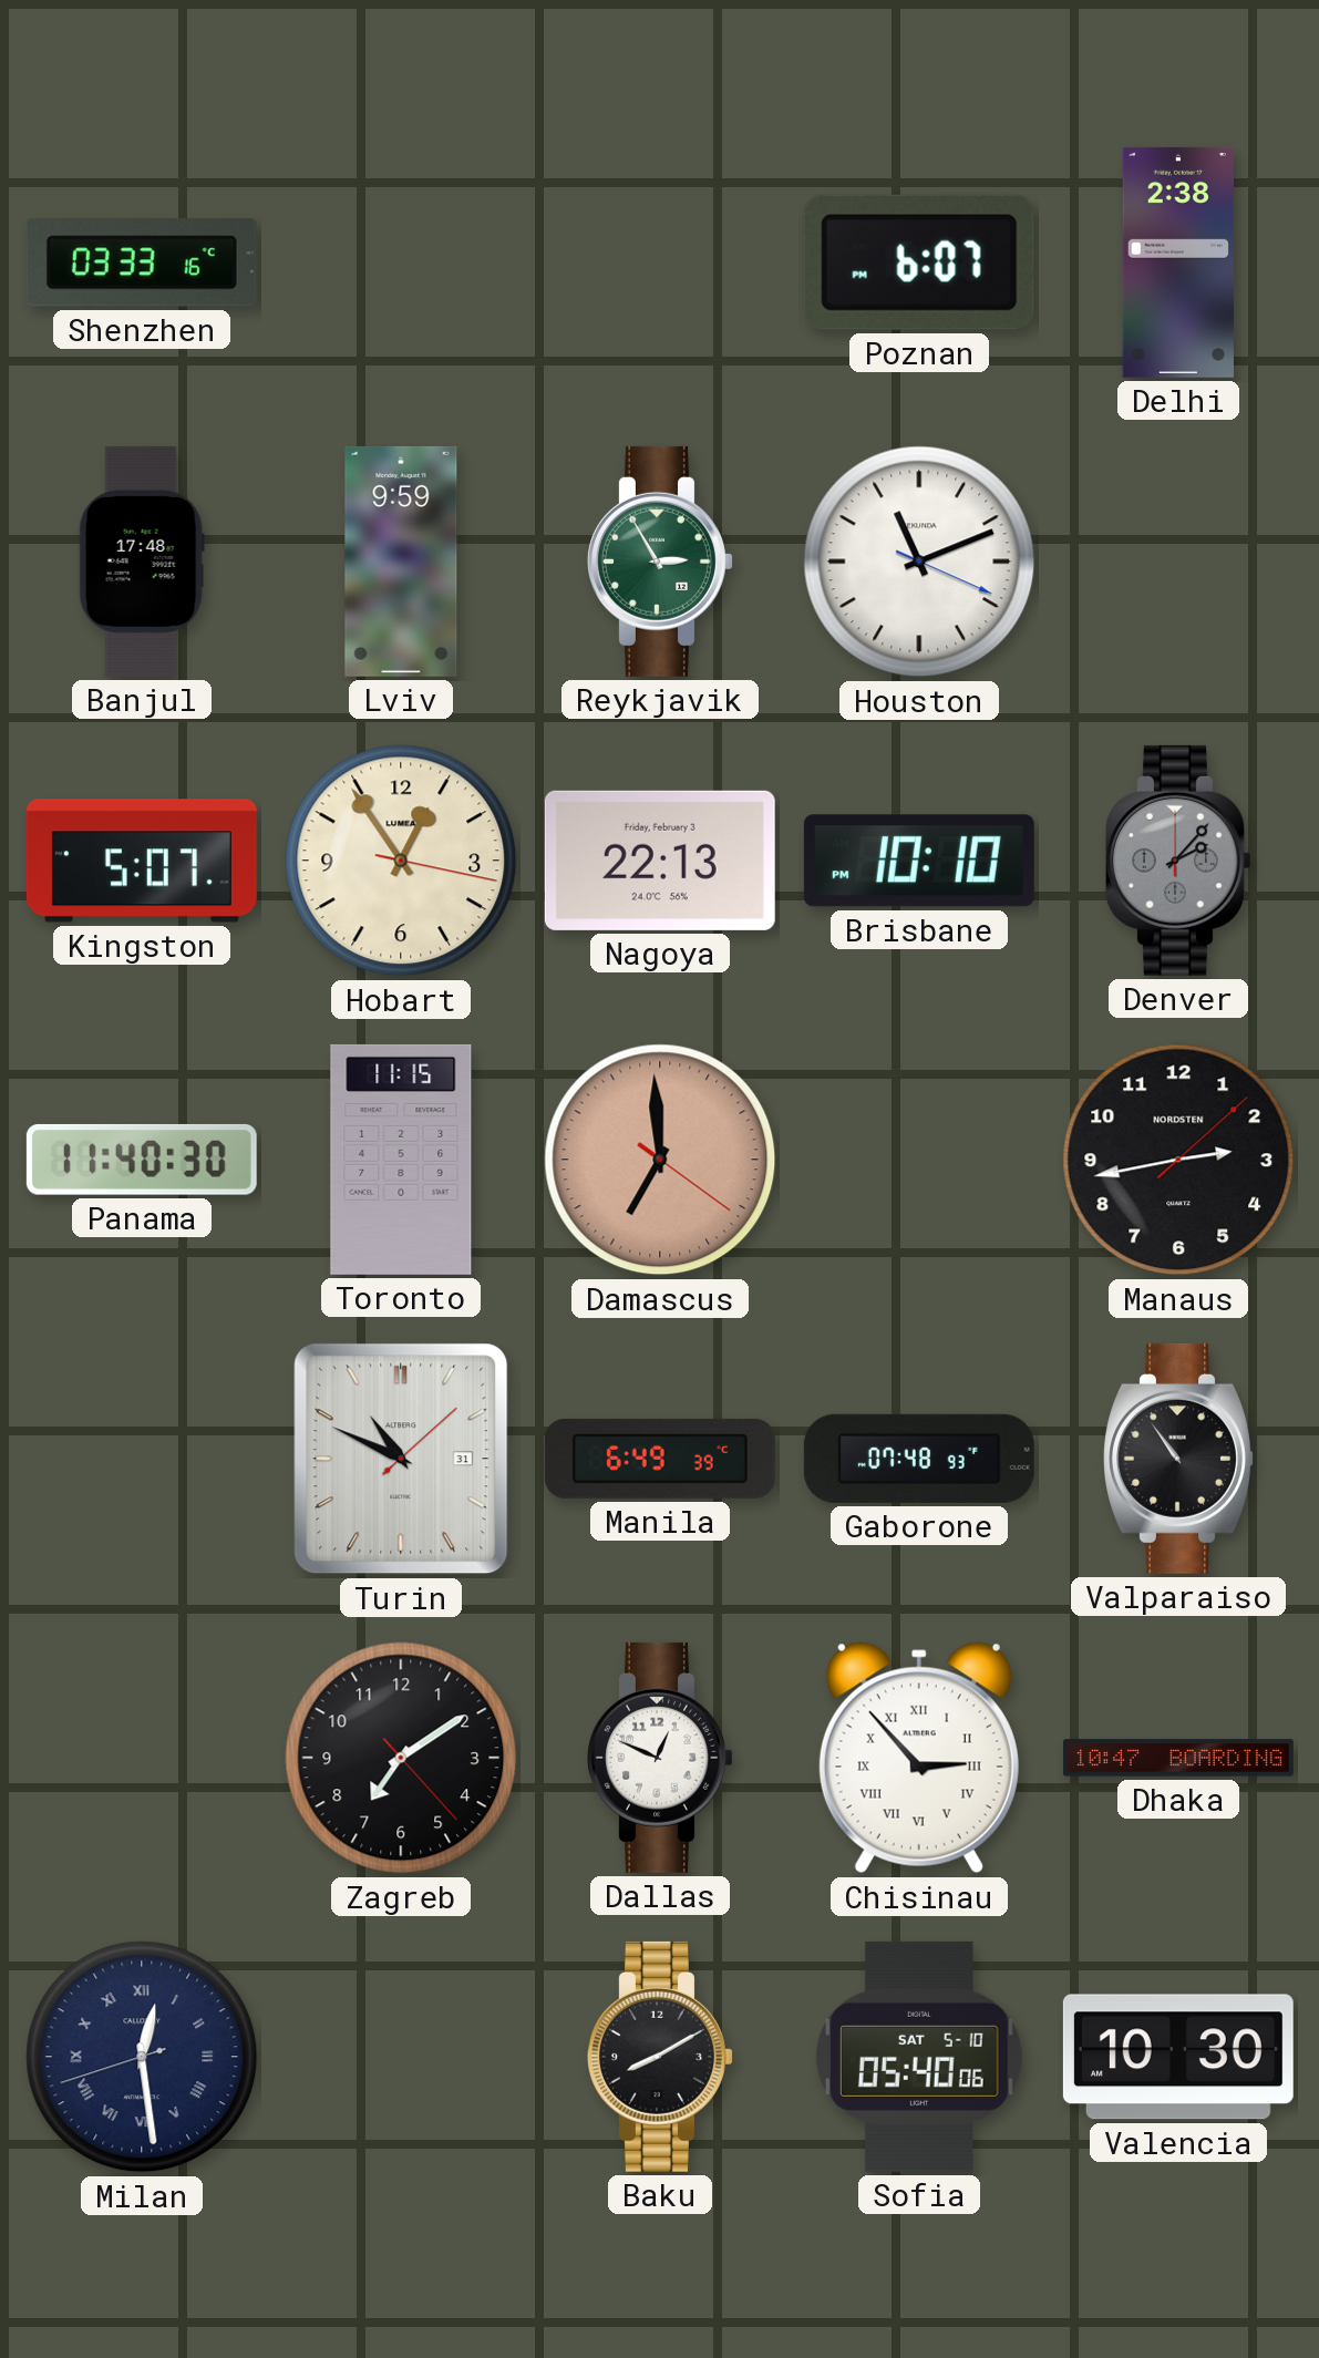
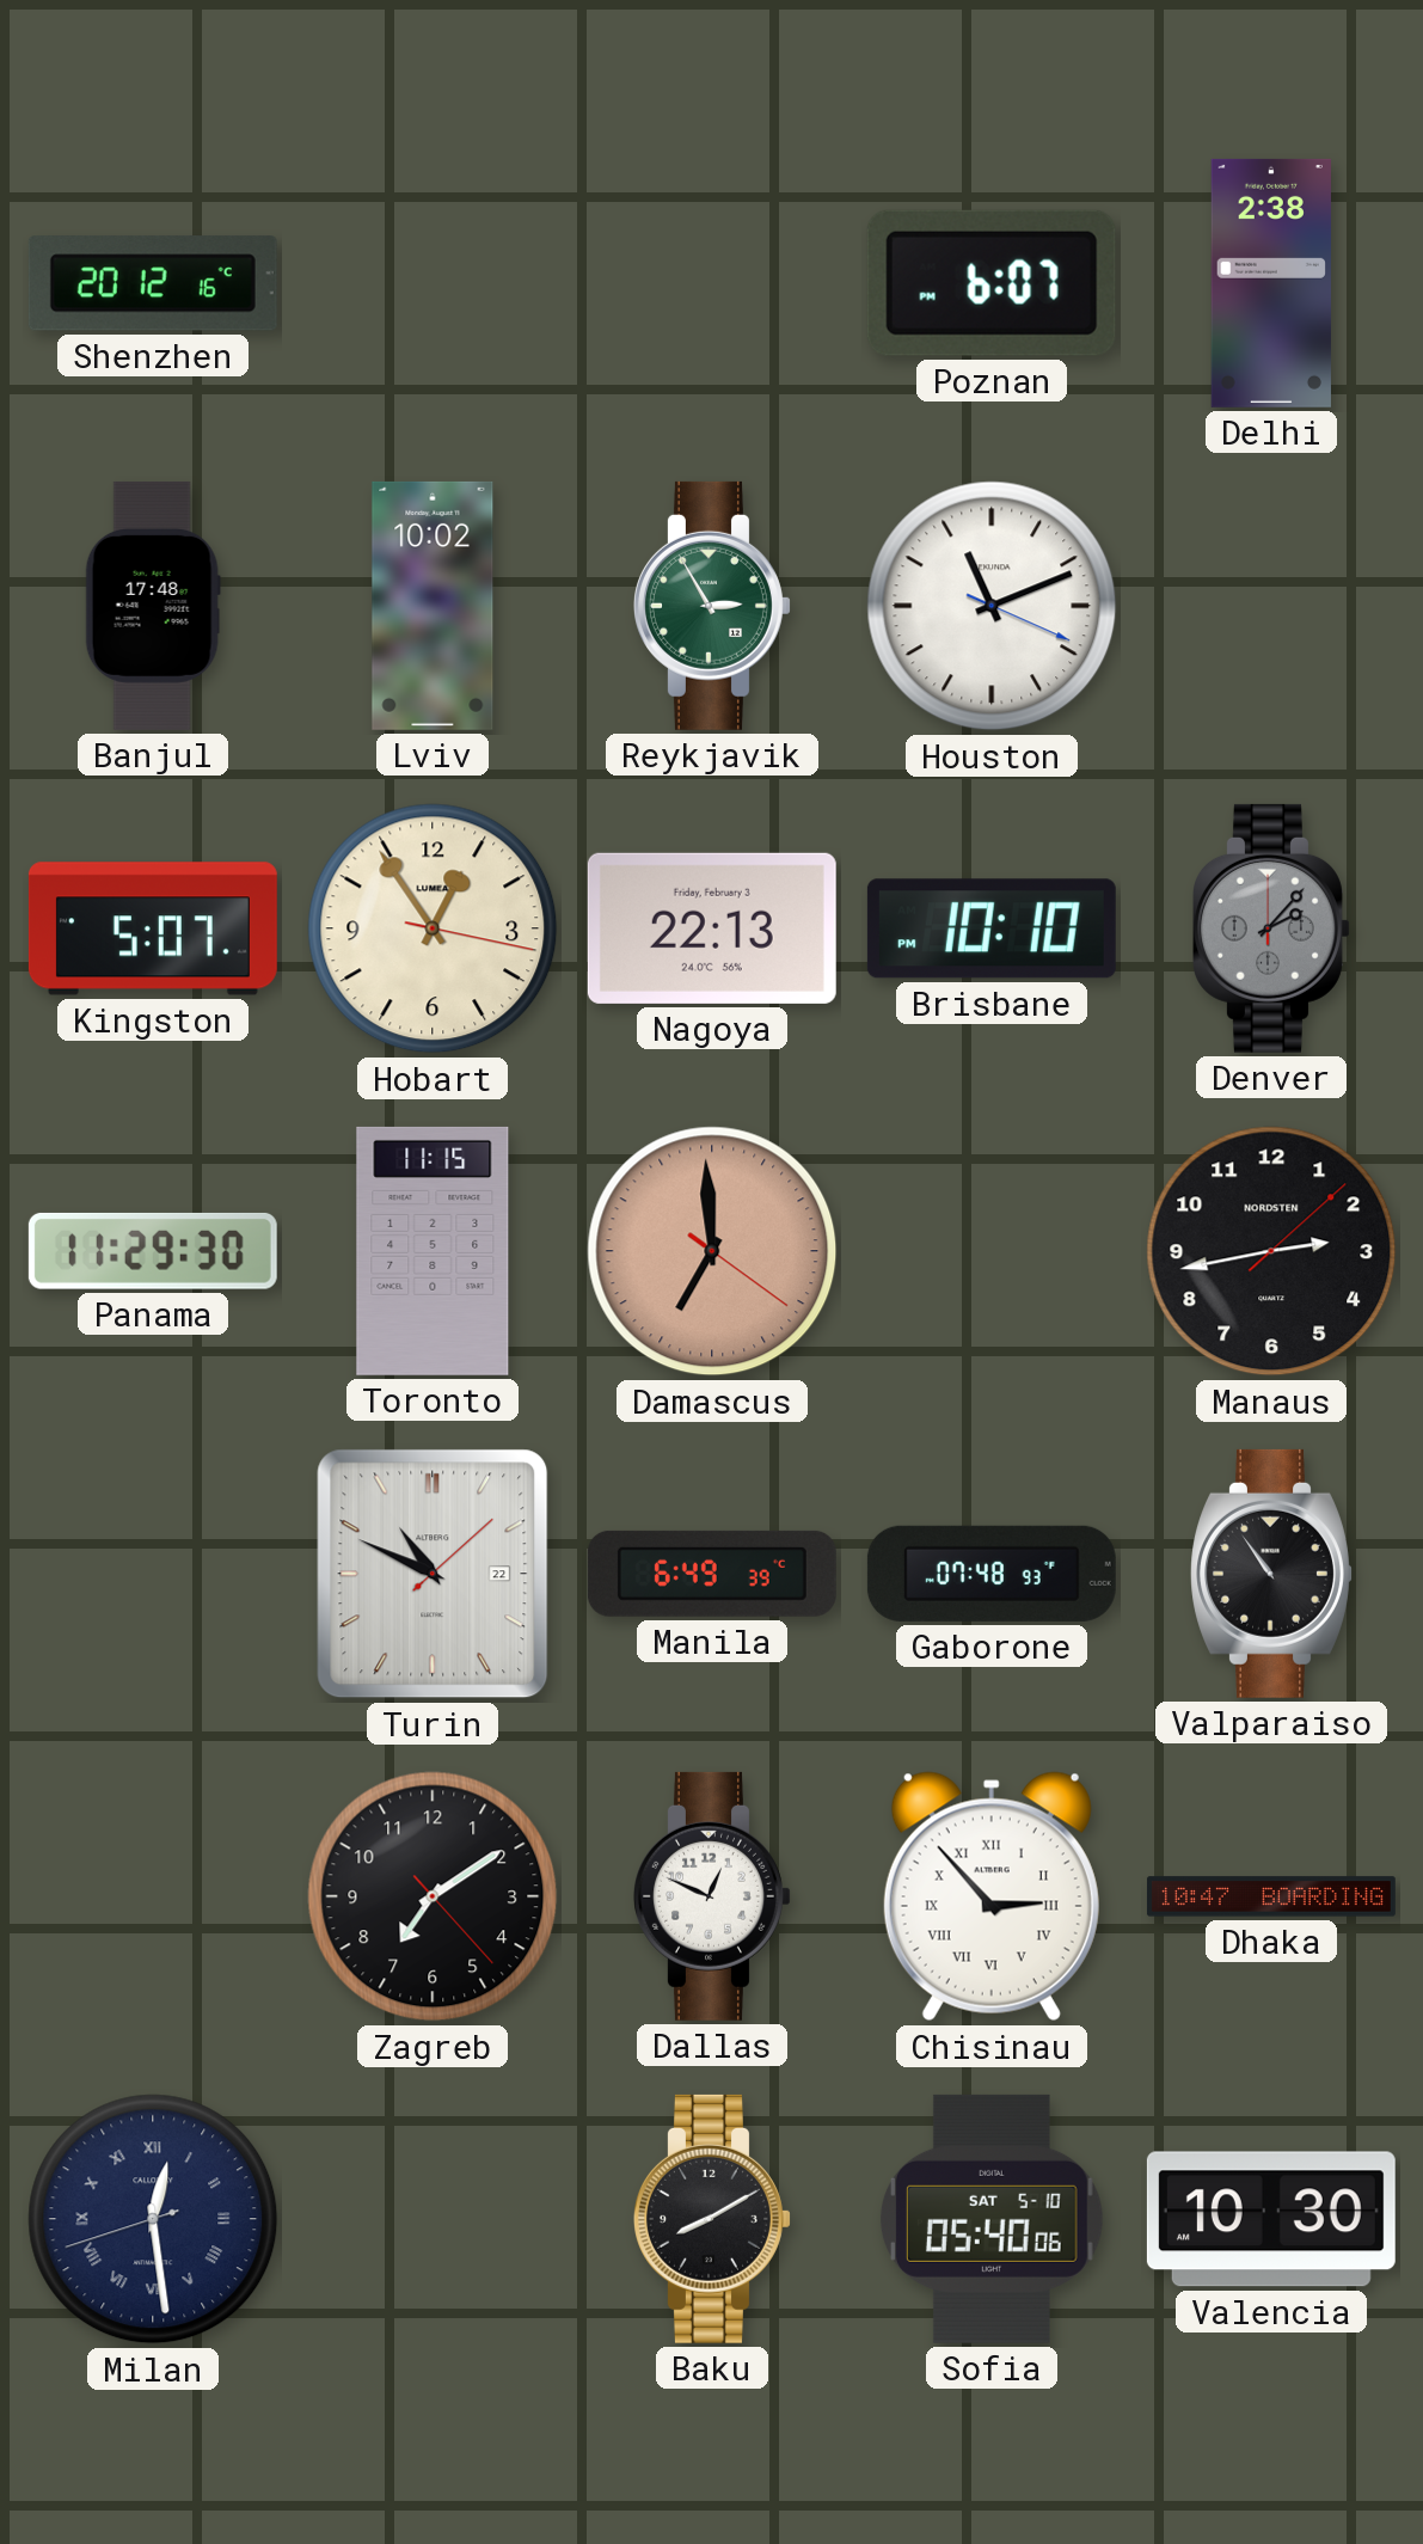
Shenzhen: 03:33 -> 20:12
Lviv: 9:59 -> 10:02
Panama: 11:40 -> 11:29
Turin date: 31 -> 22
